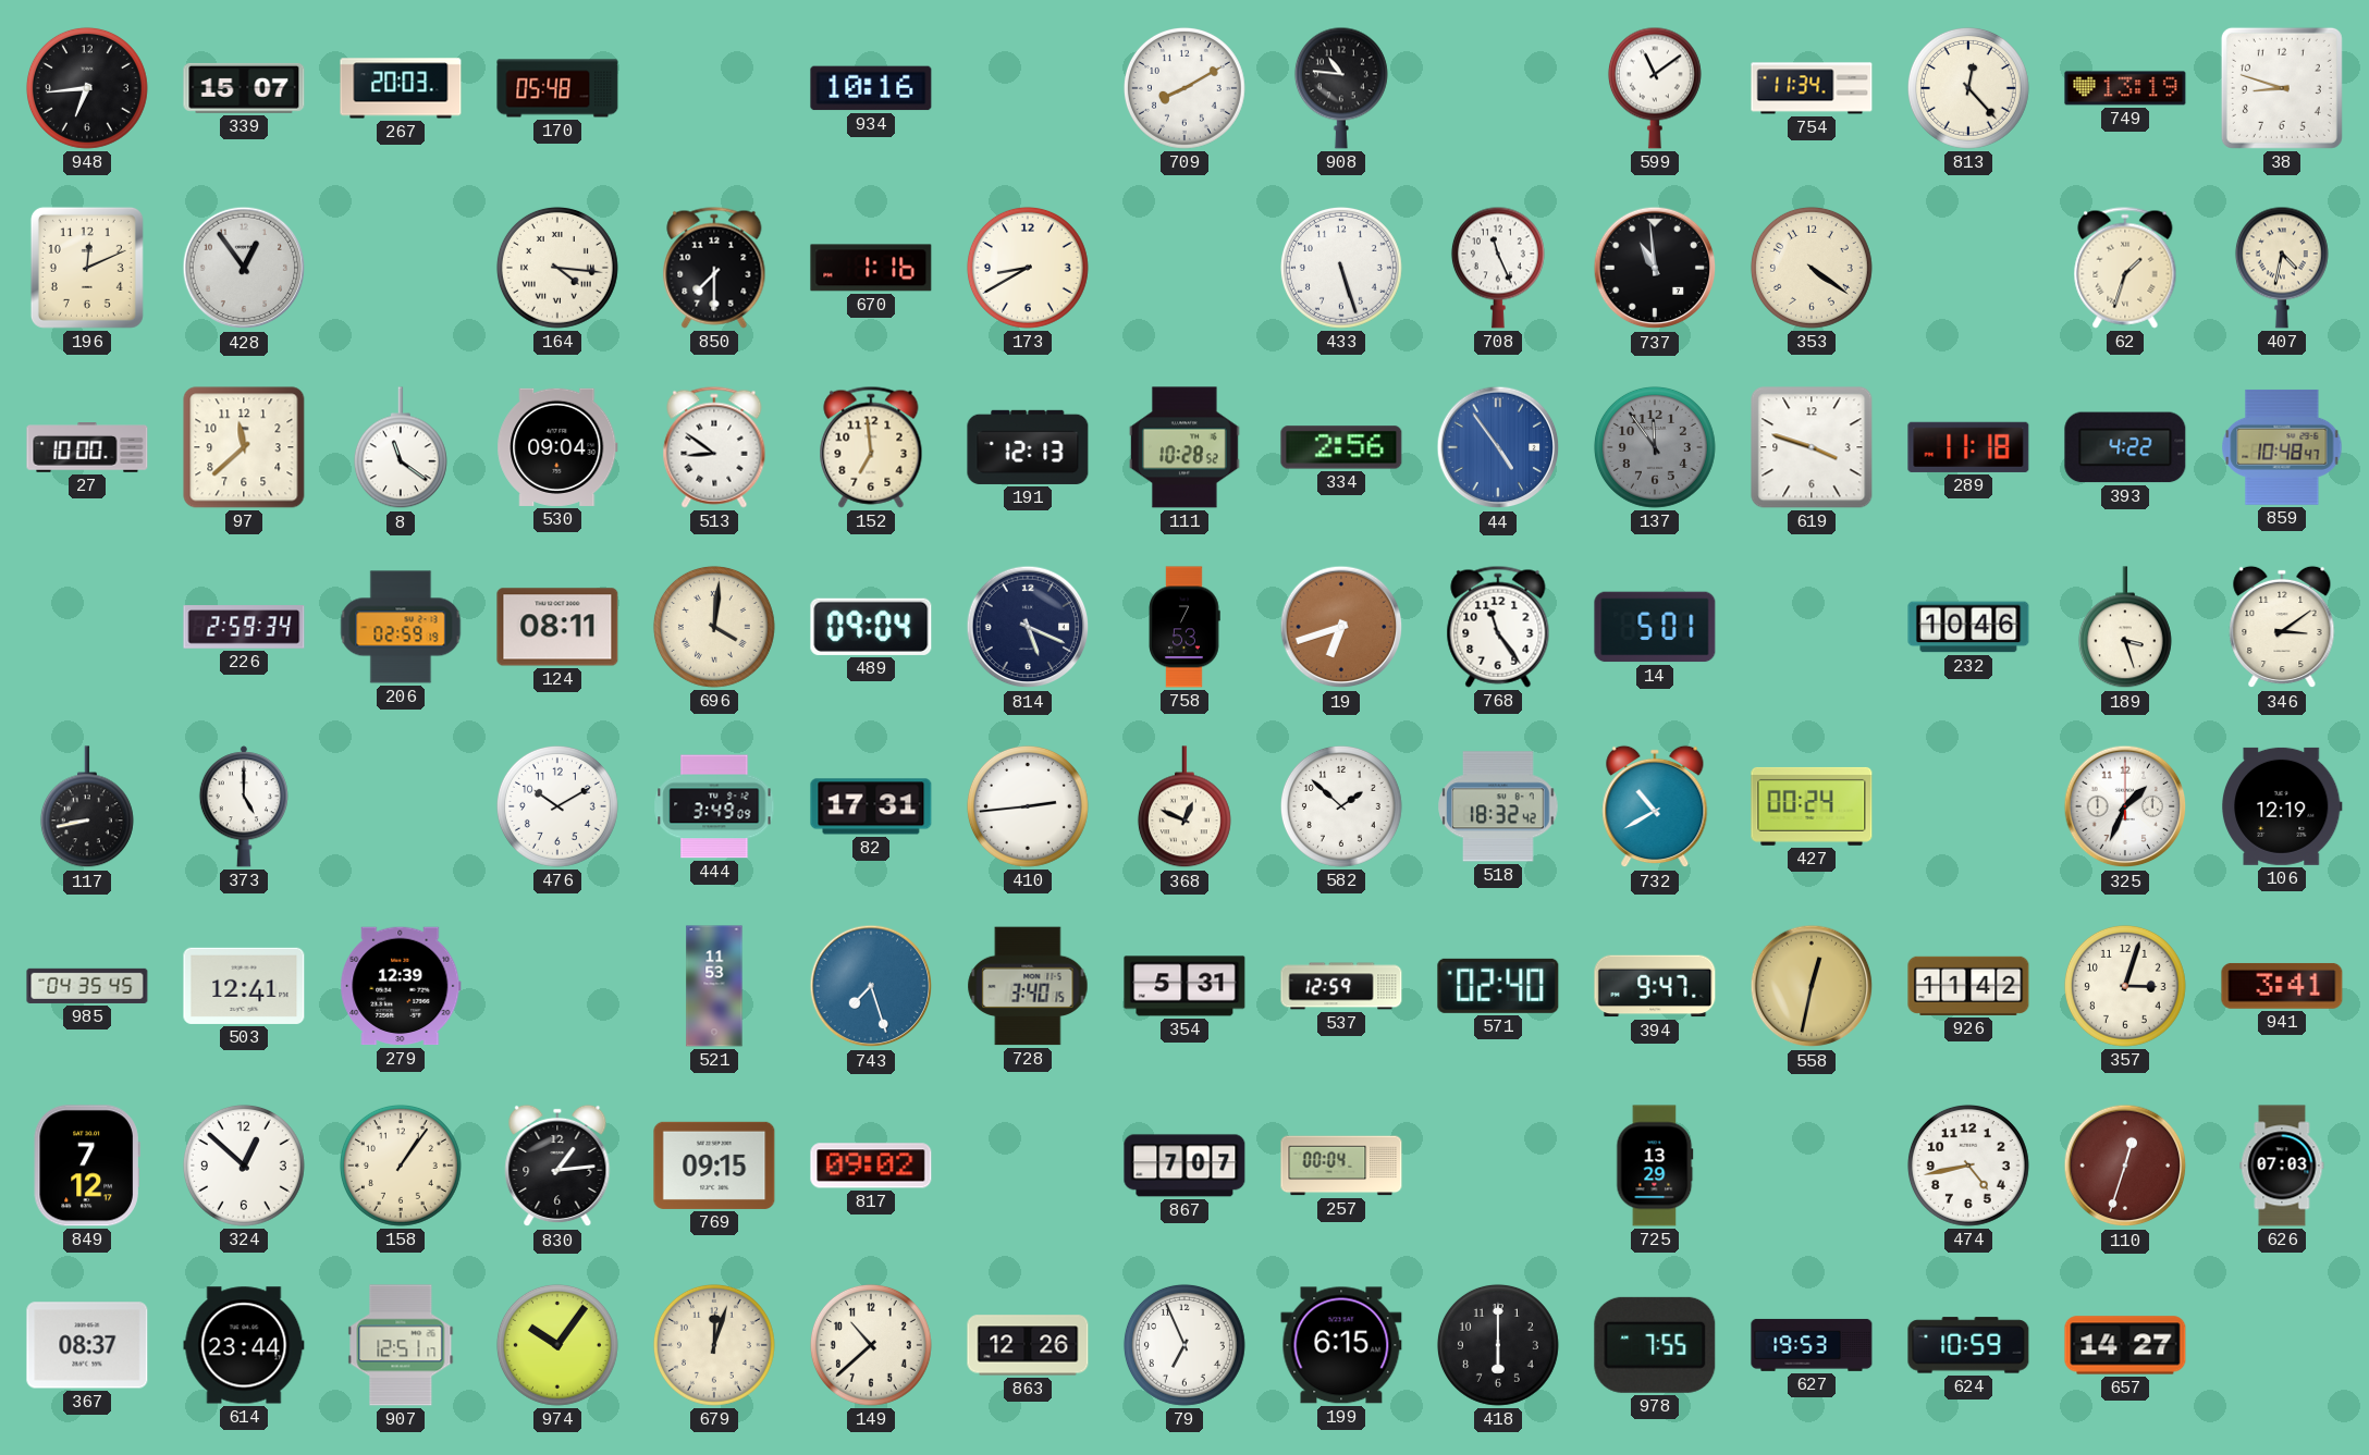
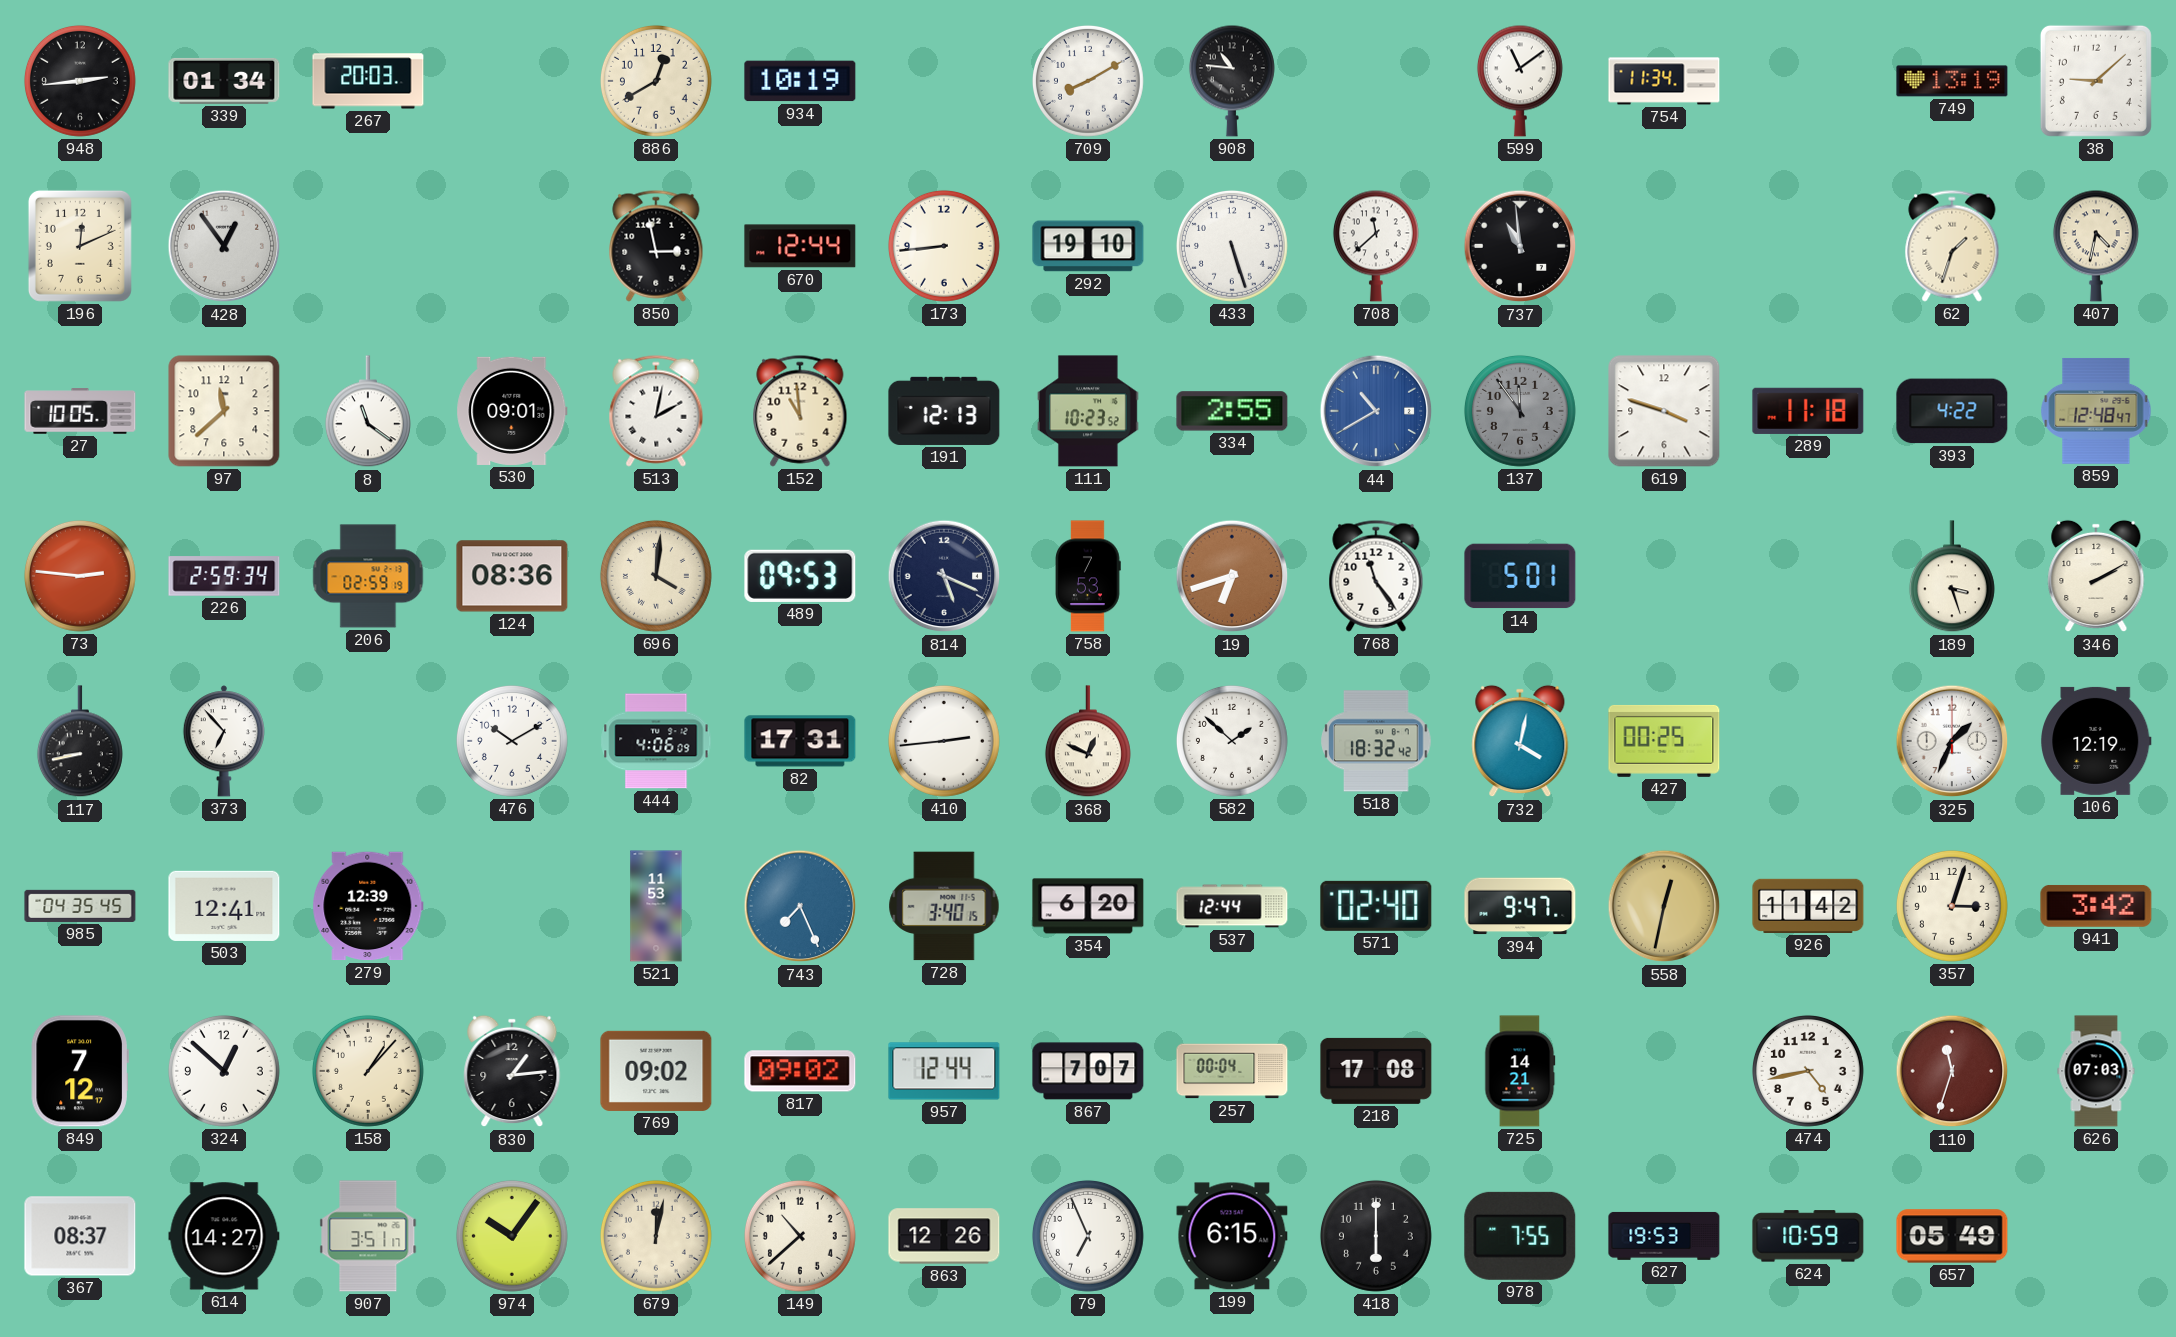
948: 6:44 -> 2:44
339: 15:07 -> 01:34
170: 05:48 -> none
886: none -> 12:40
934: 10:16 -> 10:19
813: 12:23 -> none
38: 8:48 -> 9:08
164: 4:16 -> none
850: 7:30 -> 2:58
670: 1:16 -> 12:44
173: 8:40 -> 8:44
292: none -> 19:10
708: 11:26 -> 11:38
353: 4:21 -> none
27: 10:00 -> 10:05
530: 09:04 -> 09:01
513: 8:51 -> 2:02
152: 6:59 -> 10:59
111: 10:28 -> 10:23
334: 2:56 -> 2:55
44: 4:54 -> 10:40
859: 10:48 -> 12:48
73: none -> 2:46
124: 08:11 -> 08:36
489: 09:04 -> 09:53
232: 10:46 -> none
346: 3:09 -> 2:10
373: 5:00 -> 6:53
444: 3:49 -> 4:06
732: 10:40 -> 4:02
427: 00:24 -> 00:25
743: 7:27 -> 7:26
354: 5:31 -> 6:20
537: 12:59 -> 12:44
941: 3:41 -> 3:42
158: 1:06 -> 1:07
769: 09:15 -> 09:02
957: none -> 12:44
218: none -> 17:08
725: 13:29 -> 14:21
110: 12:33 -> 11:33
614: 23:44 -> 14:27
907: 12:51 -> 3:51
679: 12:03 -> 12:02
657: 14:27 -> 05:49
